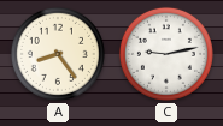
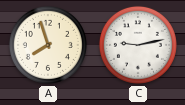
A: 8:24 -> 7:57
